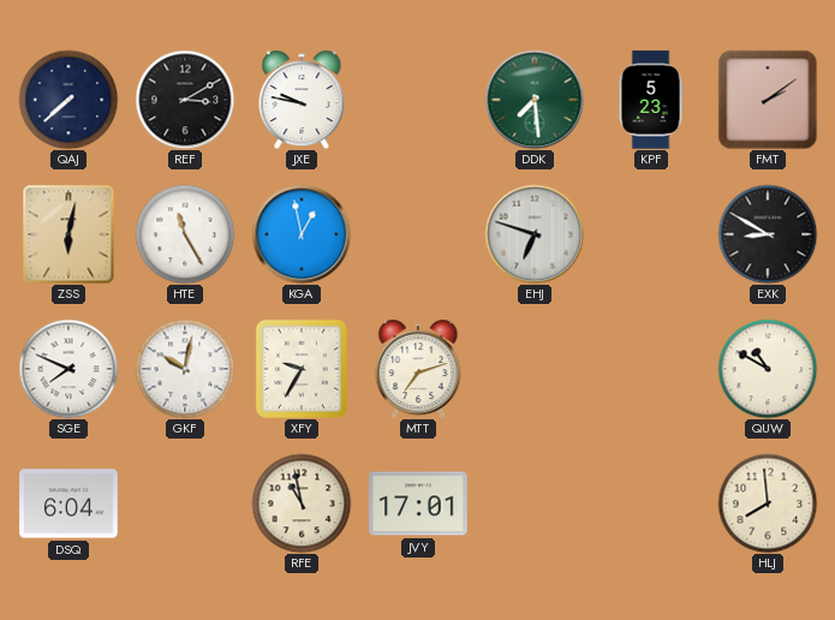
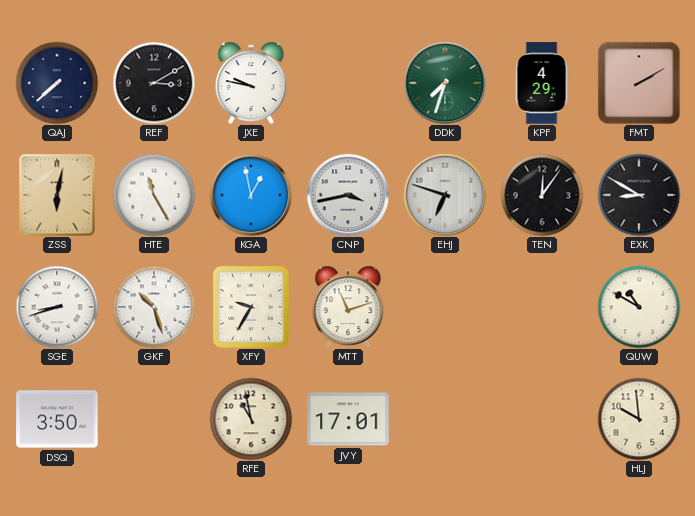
DDK: 7:29 -> 7:33
KPF: 5:23 -> 4:29
FMT: 2:09 -> 2:10
CNP: none -> 3:43
TEN: none -> 12:06
SGE: 7:49 -> 8:42
GKF: 10:02 -> 10:27
MTT: 7:12 -> 11:12
DSQ: 6:04 -> 3:50
HLJ: 7:59 -> 9:59
